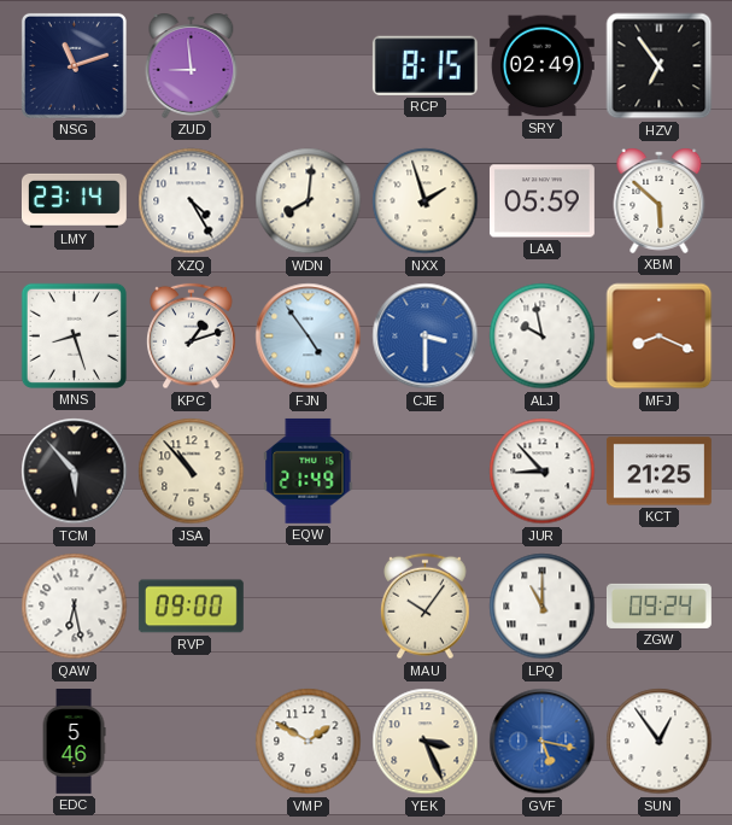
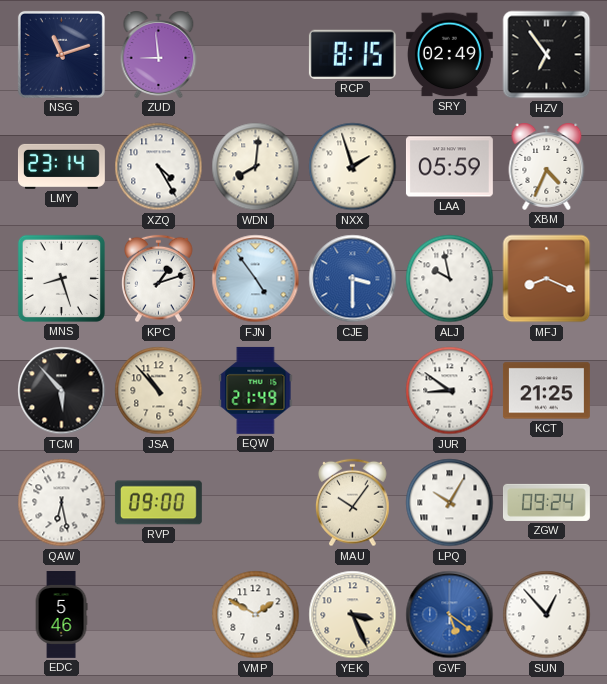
XBM: 5:52 -> 4:34
JUR: 8:53 -> 8:51
LPQ: 11:00 -> 10:05
GVF: 5:17 -> 5:21
SUN: 12:54 -> 12:53
